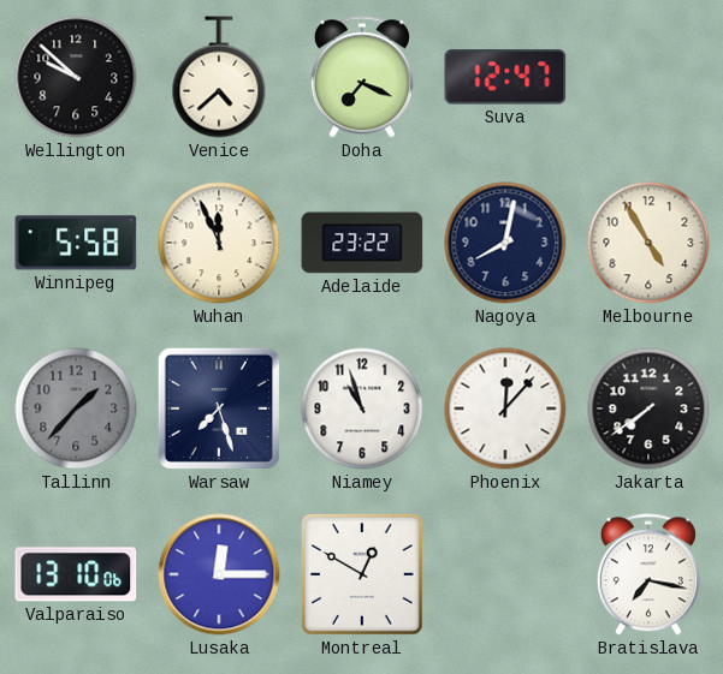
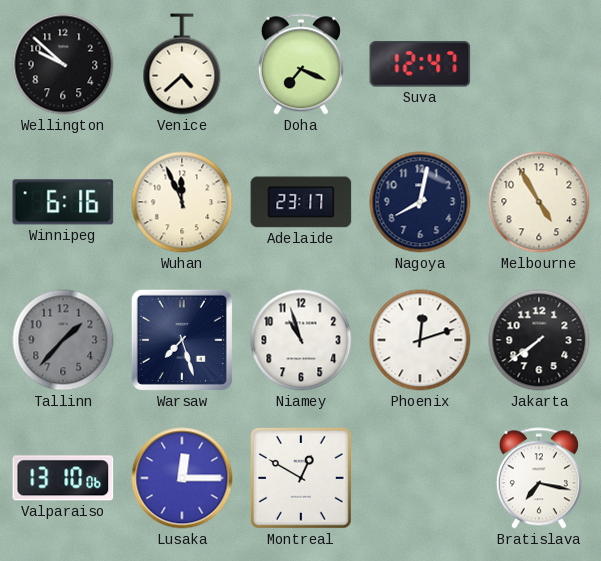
Winnipeg: 5:58 -> 6:16
Adelaide: 23:22 -> 23:17
Phoenix: 12:07 -> 12:12
